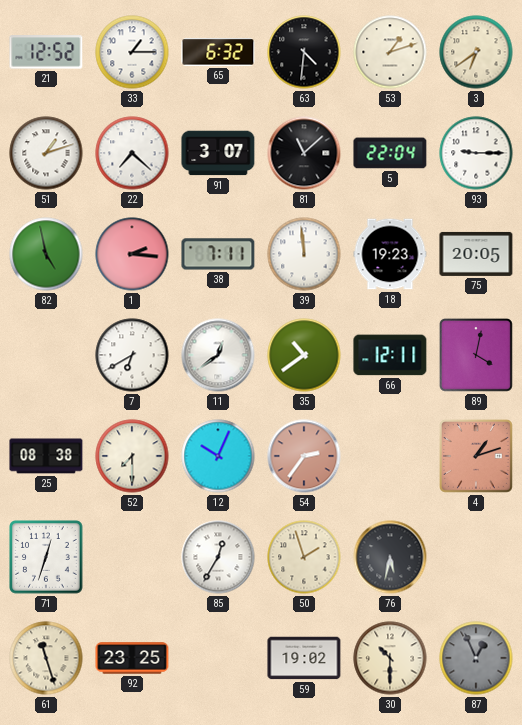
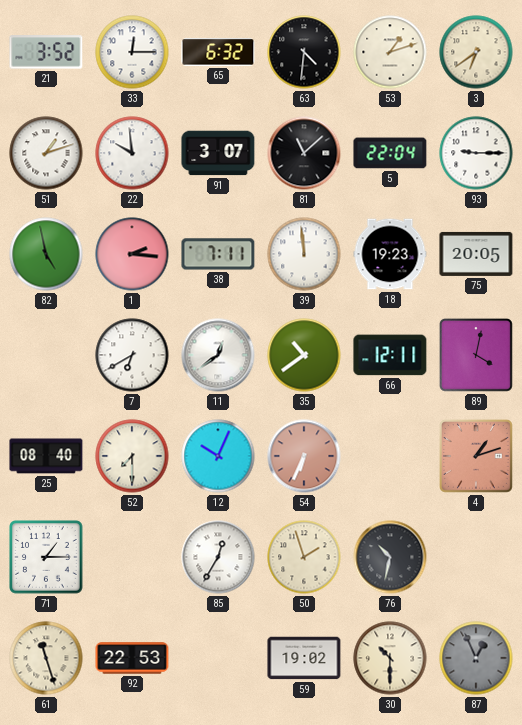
21: 12:52 -> 3:52
33: 1:15 -> 12:15
22: 7:22 -> 9:59
25: 08:38 -> 08:40
54: 2:36 -> 6:34
71: 12:33 -> 1:15
76: 5:32 -> 10:32
92: 23:25 -> 22:53
